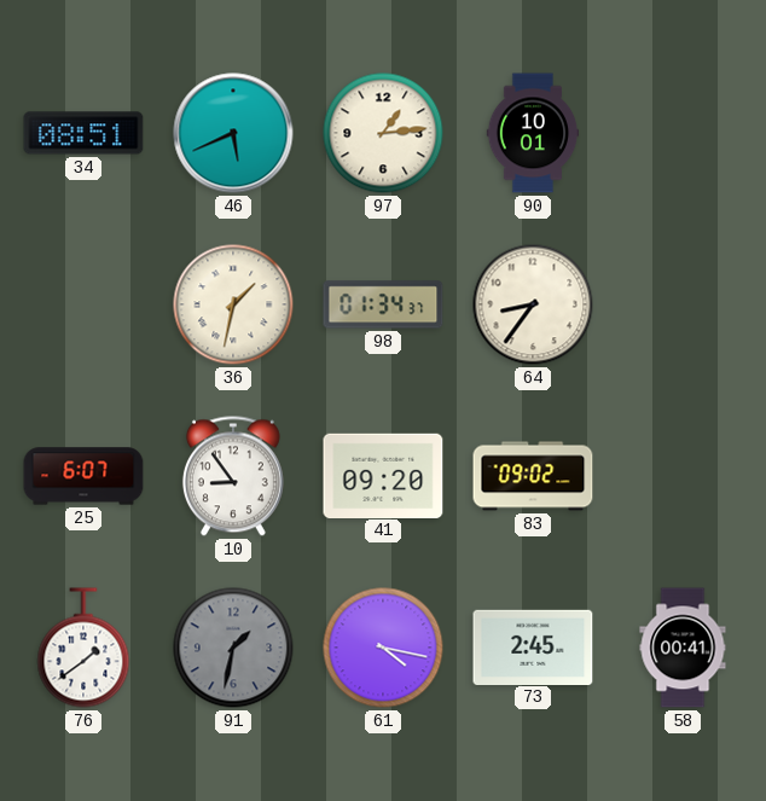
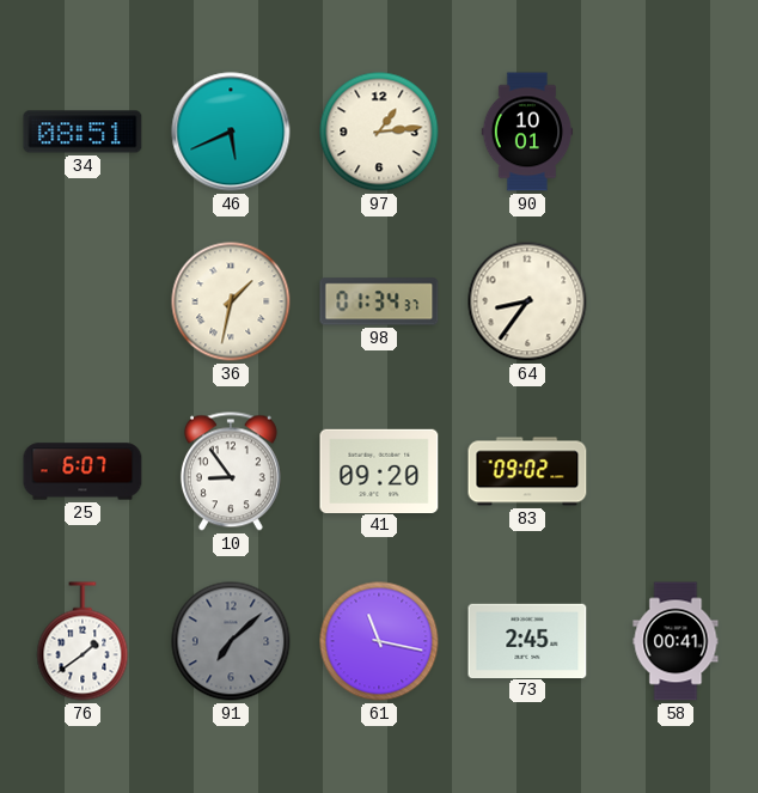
91: 1:32 -> 7:08
61: 4:17 -> 11:17
